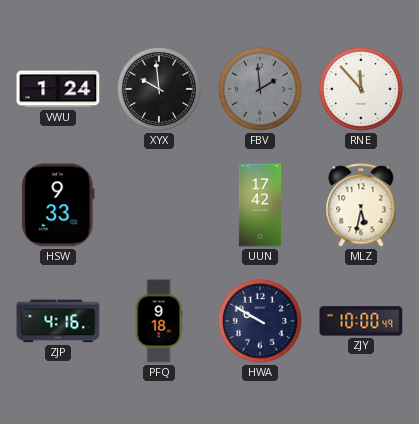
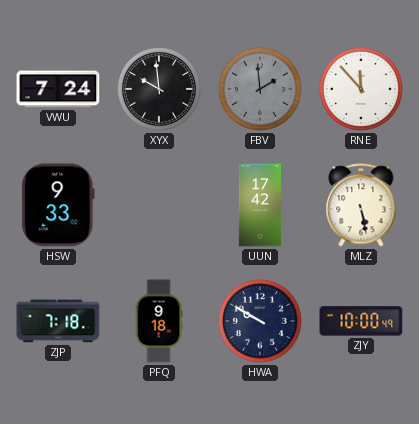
VWU: 1:24 -> 7:24
MLZ: 5:32 -> 5:28
ZJP: 4:16 -> 7:18
